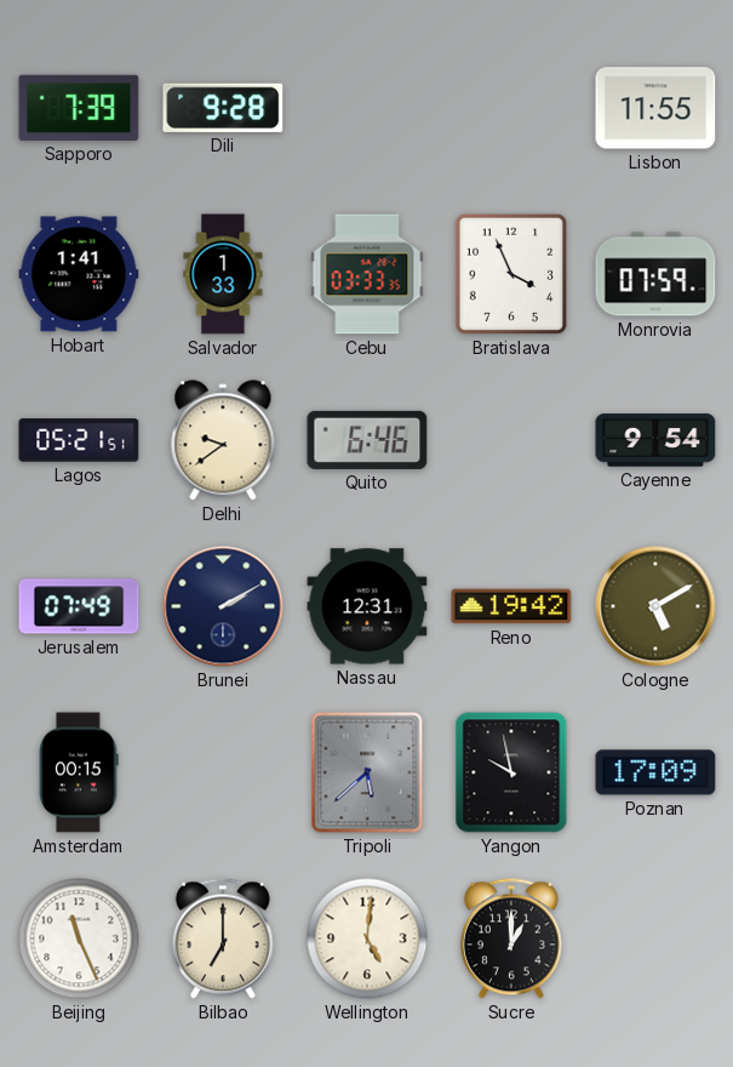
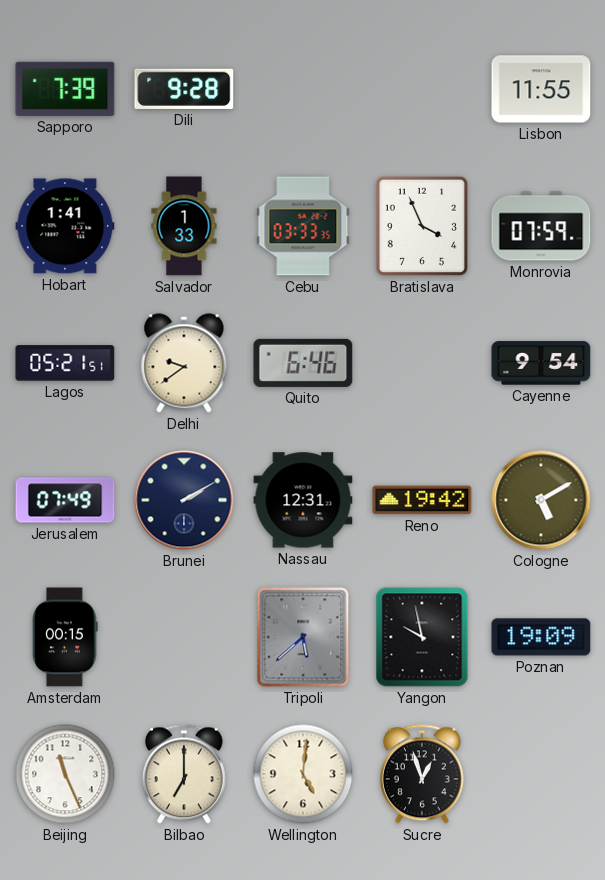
Poznan: 17:09 -> 19:09
Sucre: 1:00 -> 12:57
